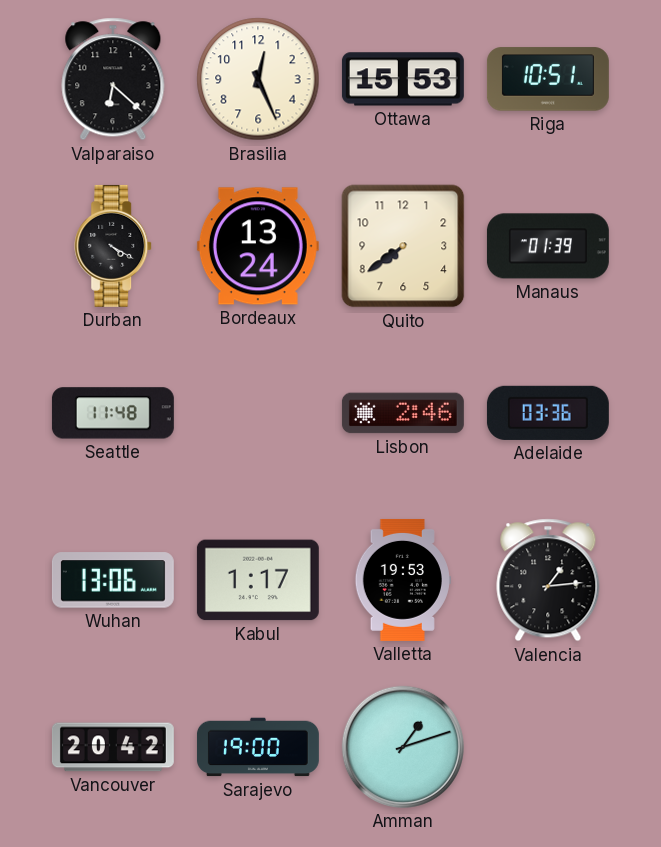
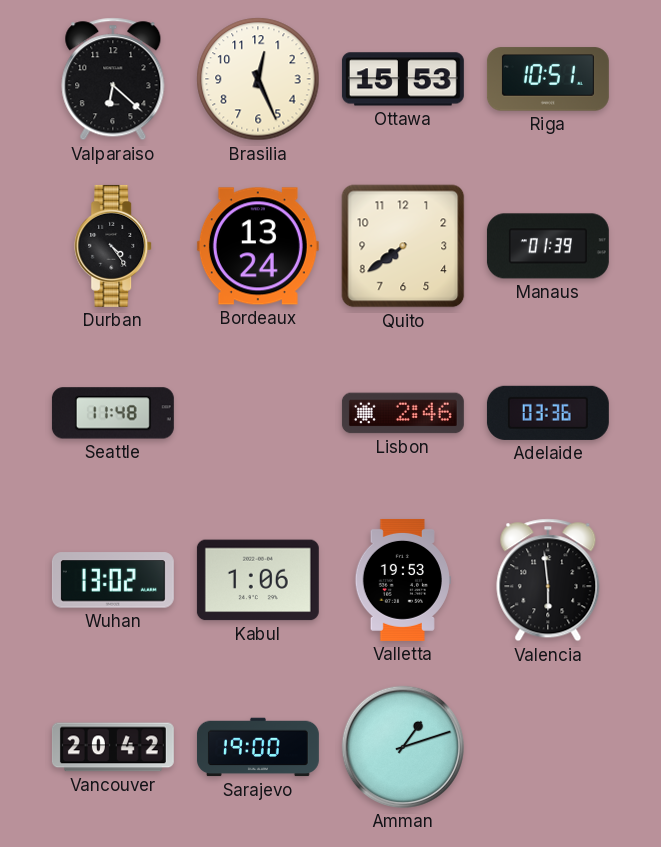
Durban: 4:20 -> 4:24
Wuhan: 13:06 -> 13:02
Kabul: 1:17 -> 1:06
Valencia: 1:14 -> 5:59
